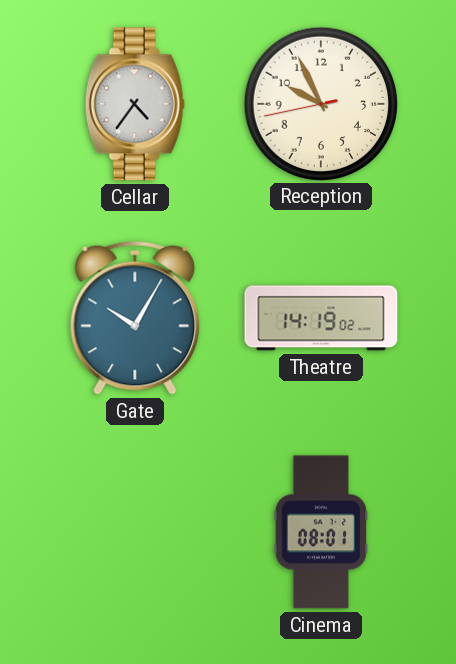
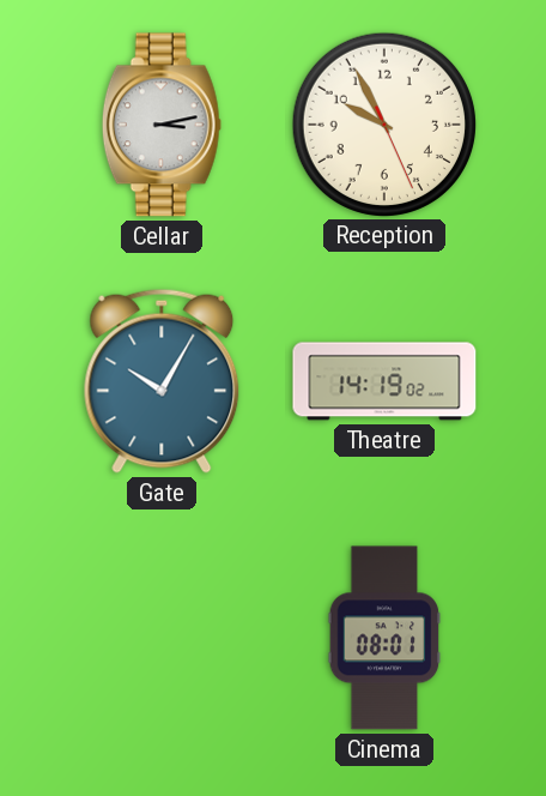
Cellar: 4:36 -> 3:13
Reception: 9:55:43 -> 9:55:26
